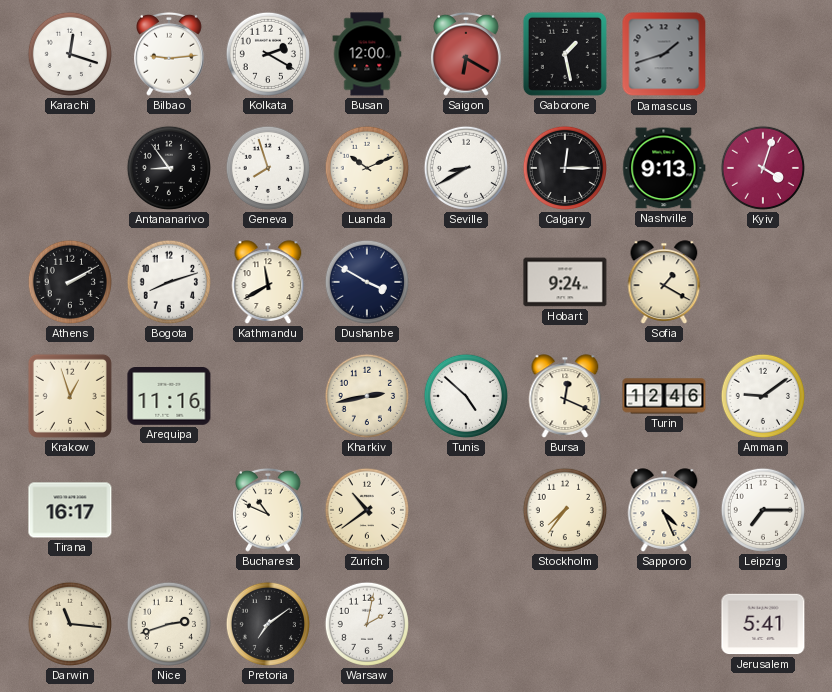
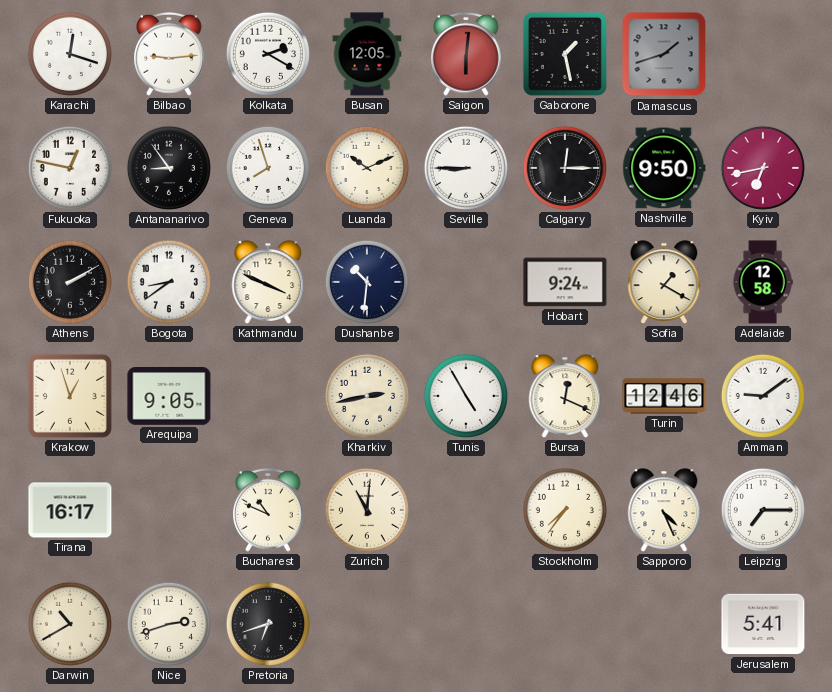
Busan: 12:00 -> 12:05
Saigon: 6:20 -> 6:01
Fukuoka: none -> 12:47
Seville: 8:40 -> 8:45
Nashville: 9:13 -> 9:50
Kyiv: 4:03 -> 6:43
Bogota: 8:12 -> 8:39
Kathmandu: 11:40 -> 3:49
Dushanbe: 3:50 -> 10:31
Adelaide: none -> 12:58
Arequipa: 11:16 -> 9:05
Tunis: 4:52 -> 4:55
Zurich: 10:39 -> 11:01
Darwin: 11:16 -> 10:40
Pretoria: 7:09 -> 6:42
Warsaw: 2:02 -> none
